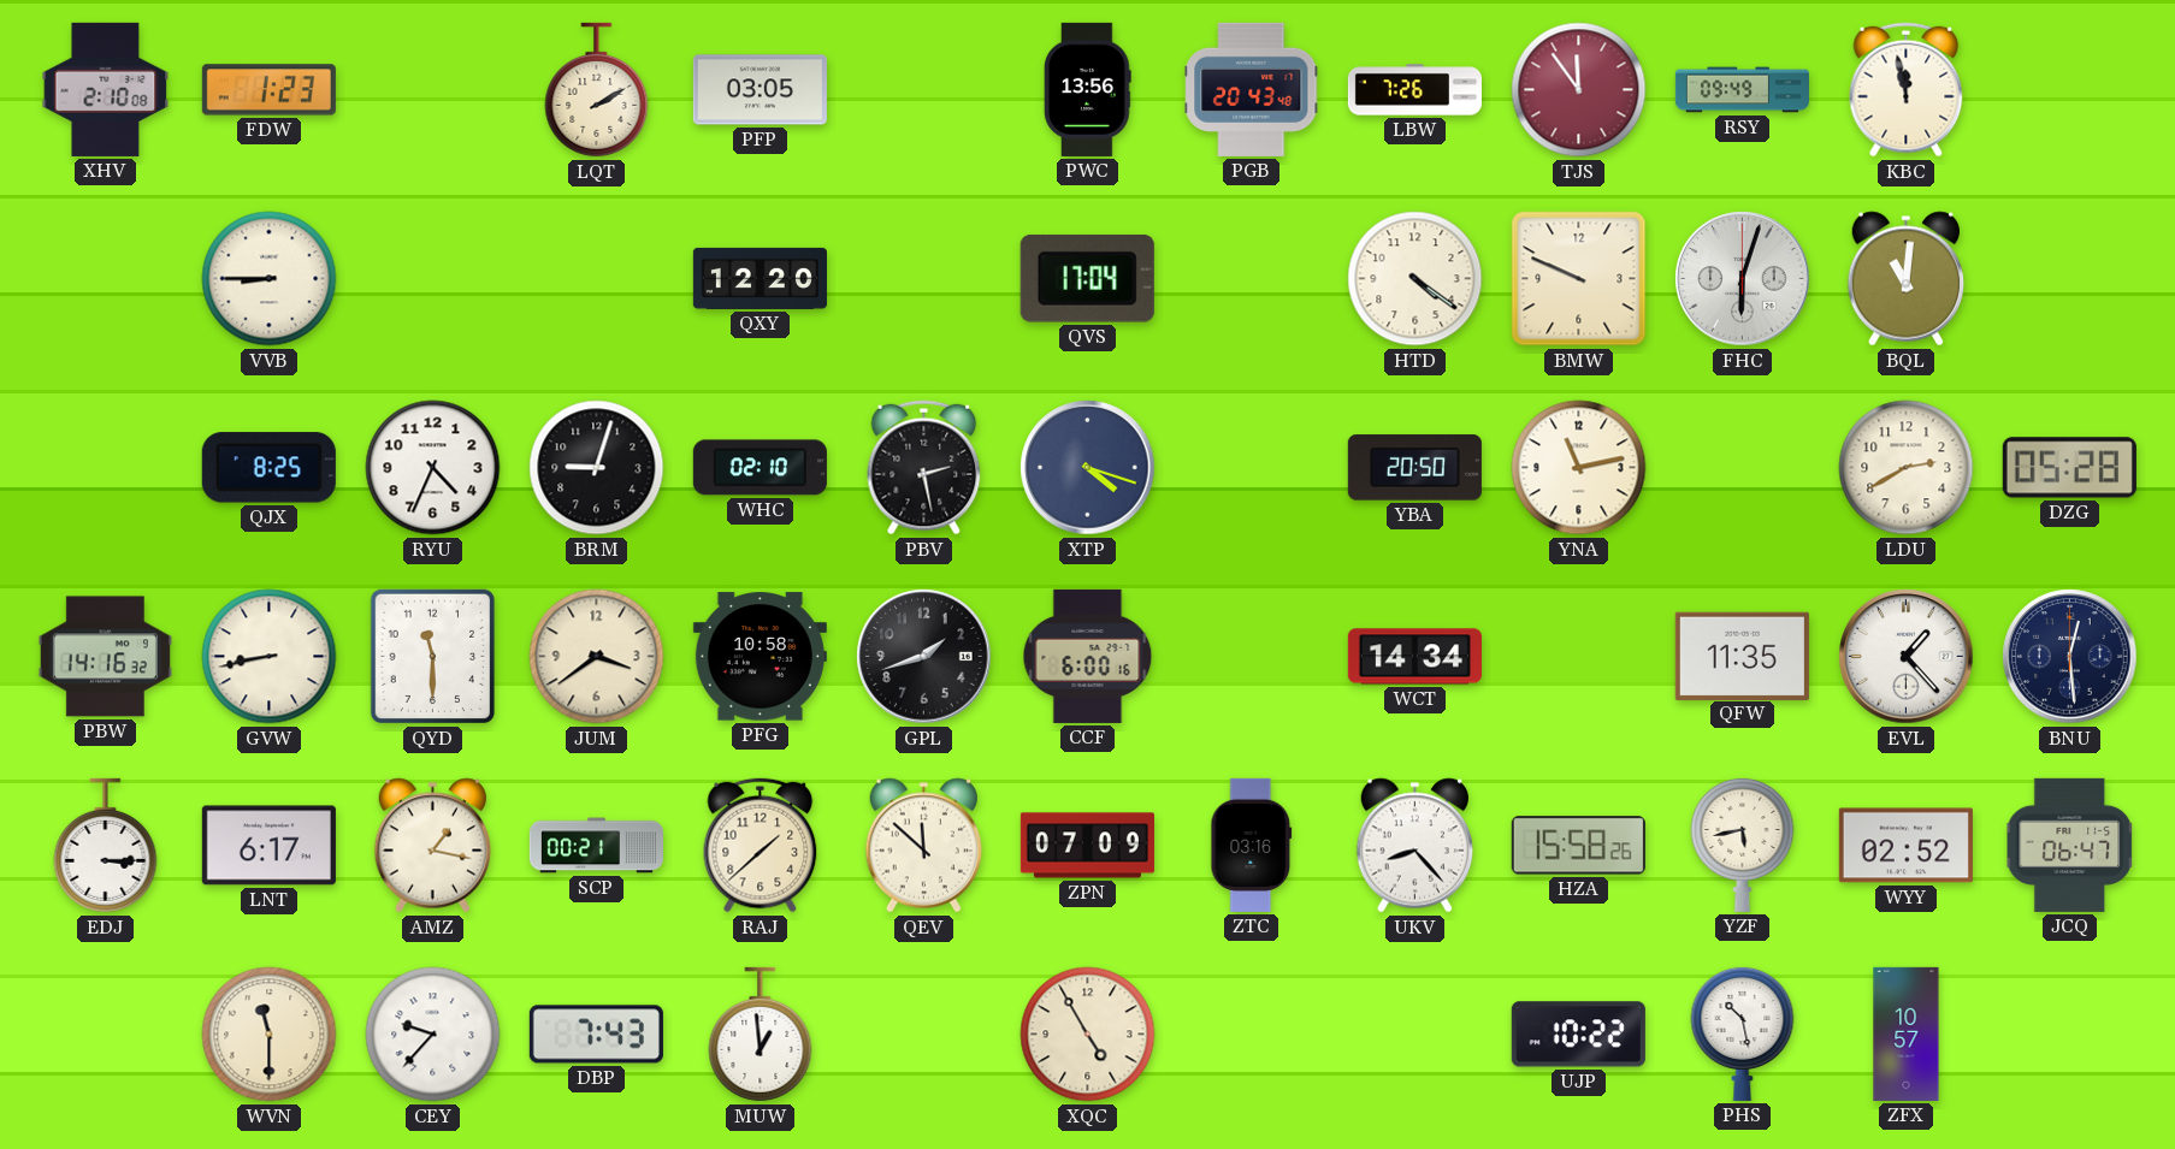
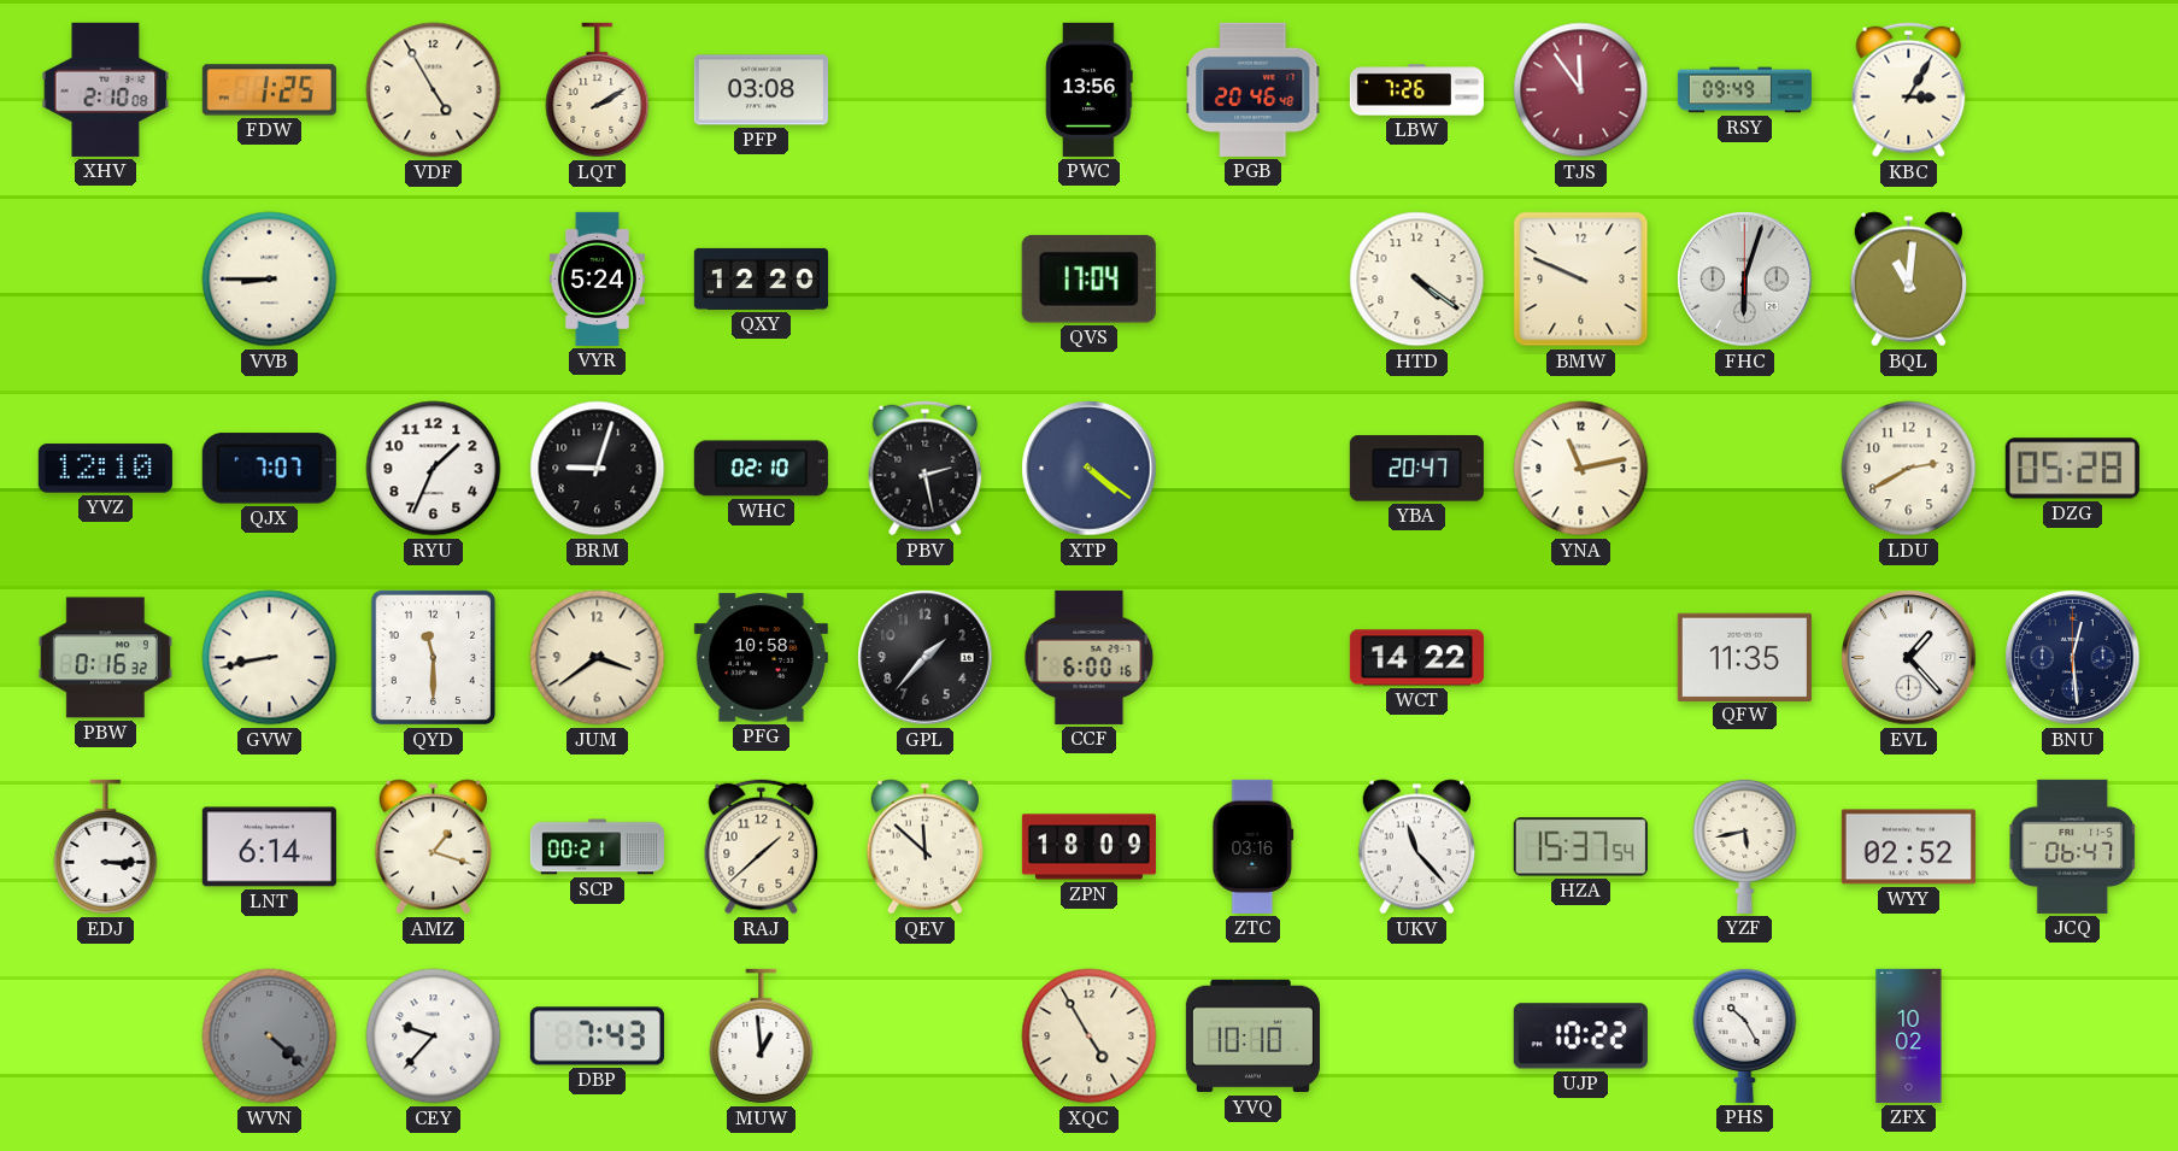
FDW: 1:23 -> 1:25
VDF: none -> 4:55
PFP: 03:05 -> 03:08
PGB: 20:43 -> 20:46
KBC: 11:58 -> 3:05
VYR: none -> 5:24
YVZ: none -> 12:10
QJX: 8:25 -> 7:07
RYU: 4:34 -> 1:34
XTP: 4:18 -> 4:21
YBA: 20:50 -> 20:47
PBW: 14:16 -> 0:16
GPL: 1:42 -> 1:37
WCT: 14:34 -> 14:22
LNT: 6:17 -> 6:14
AMZ: 1:17 -> 1:18
ZPN: 07:09 -> 18:09
UKV: 8:23 -> 11:23
HZA: 15:58 -> 15:37
WVN: 11:30 -> 4:22
WVN dial: cream -> grey
YVQ: none -> 10:10
PHS: 10:28 -> 10:25
ZFX: 10:57 -> 10:02
